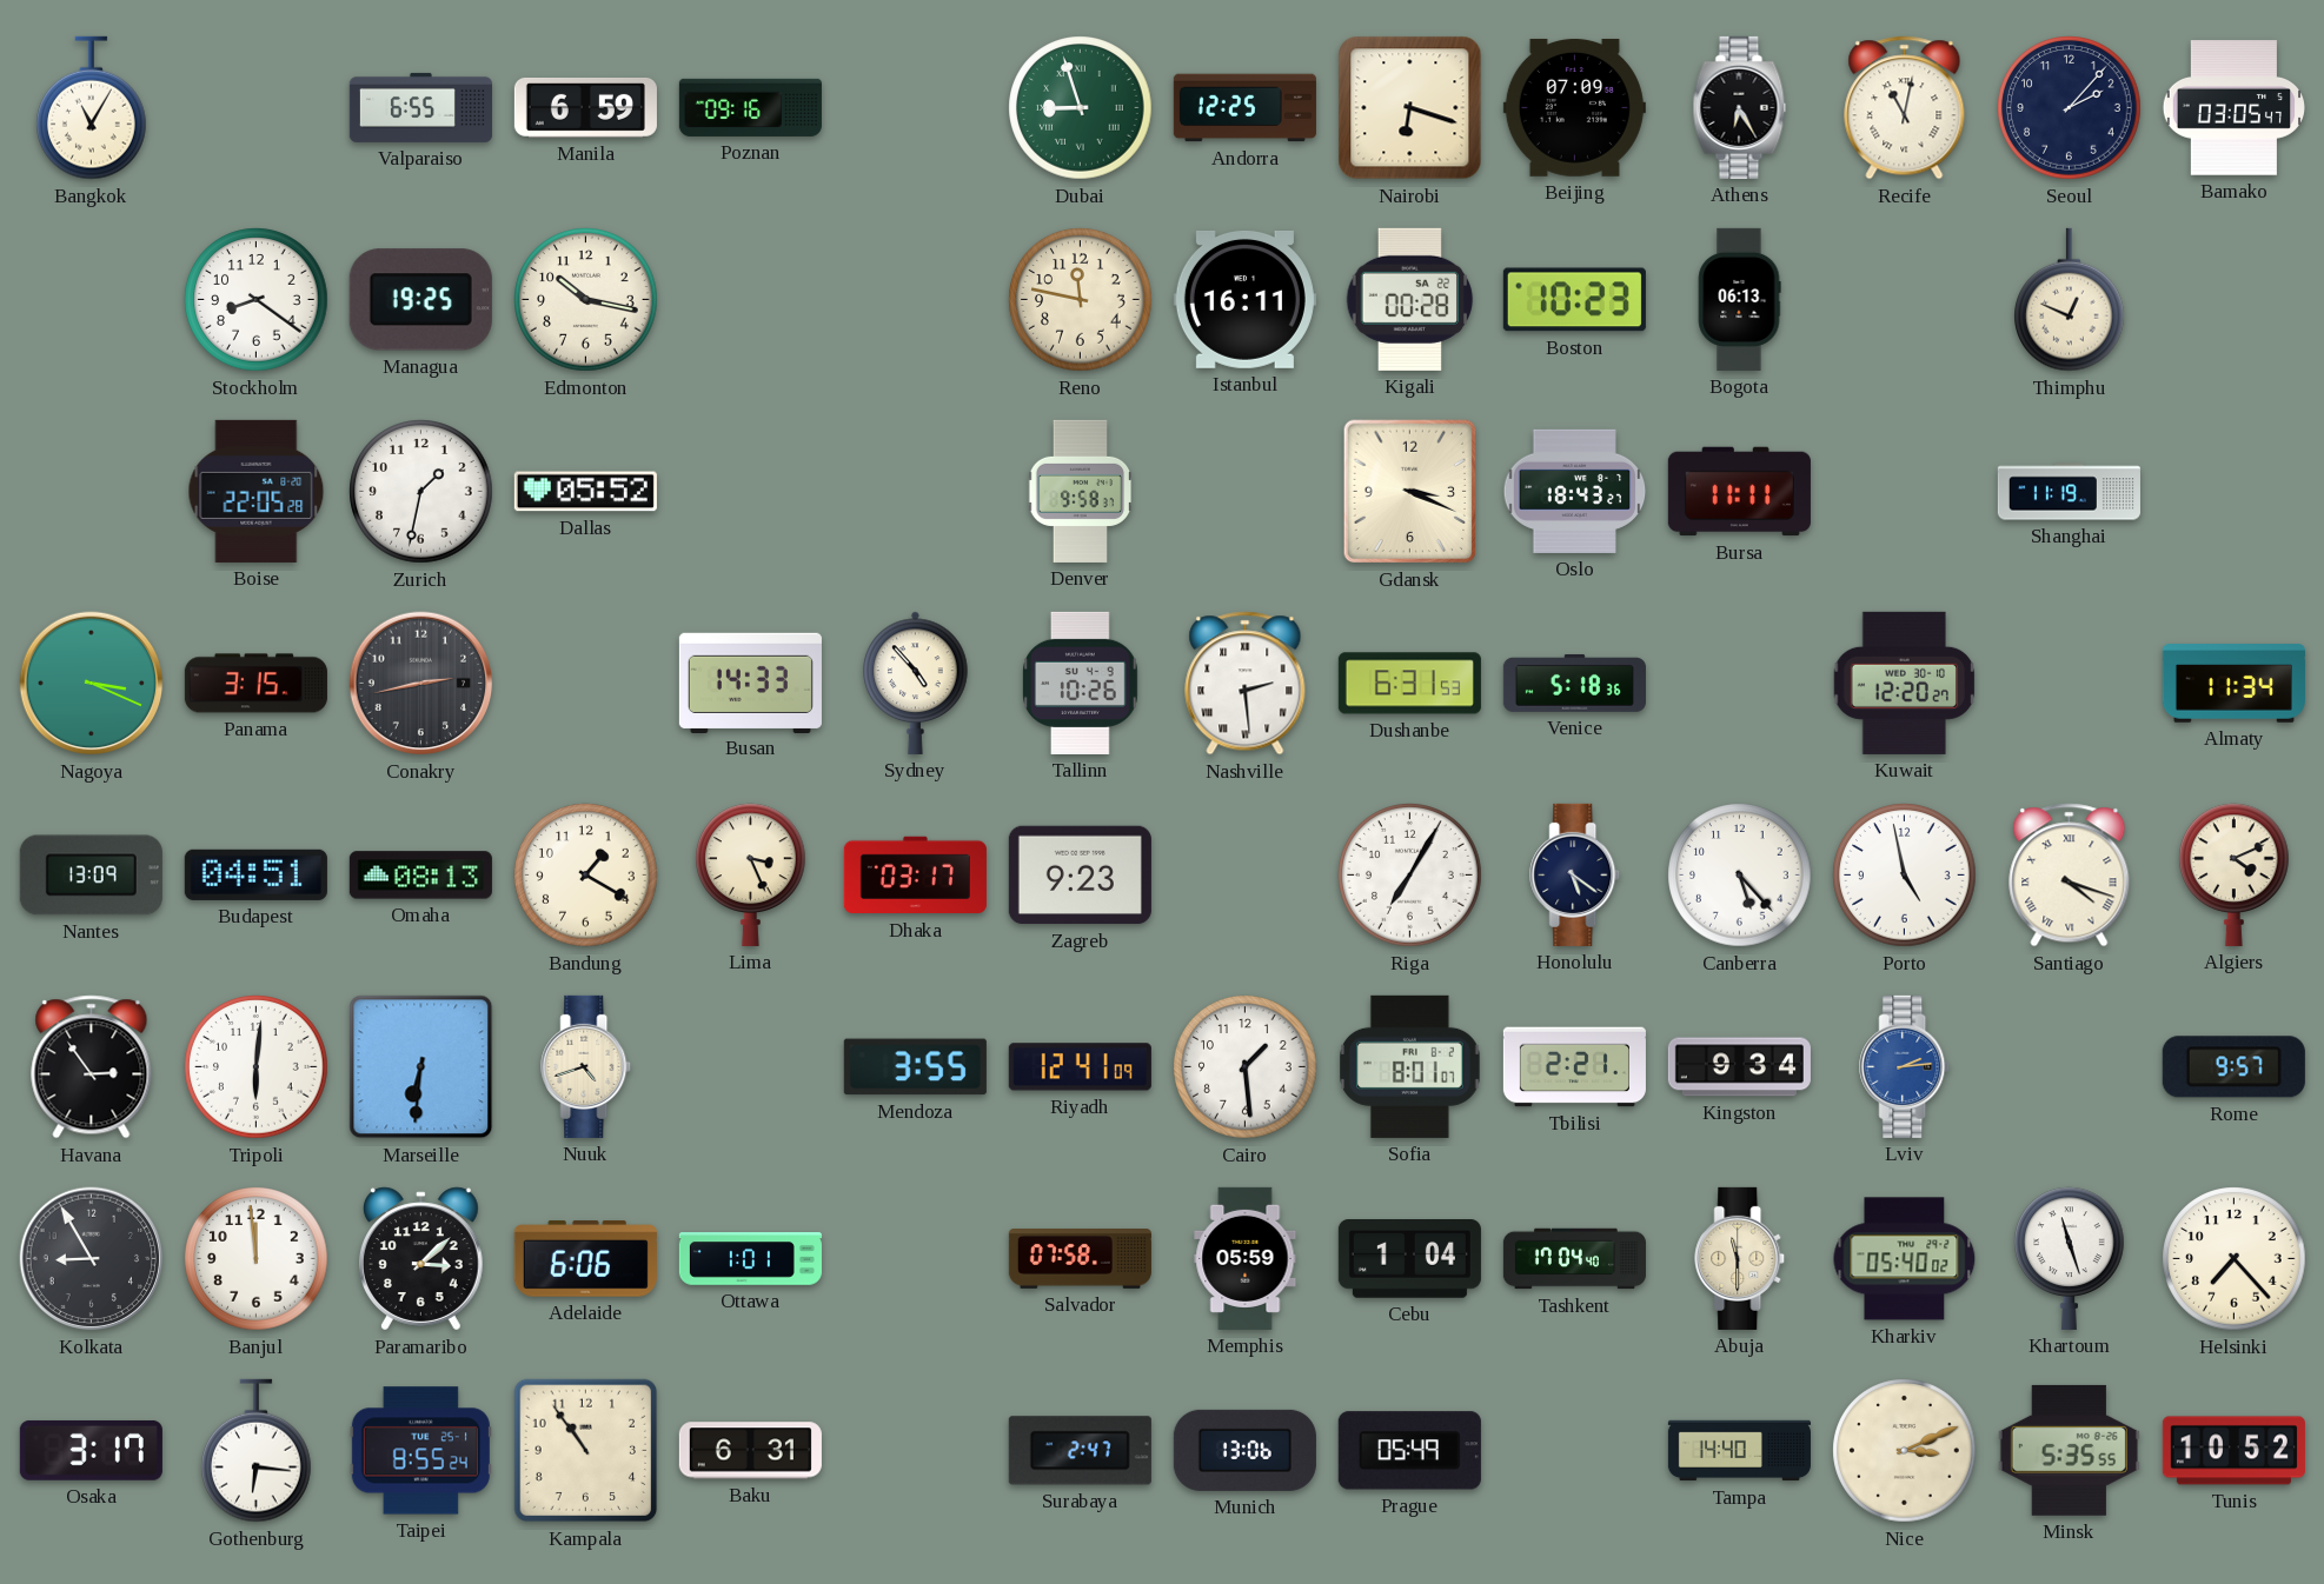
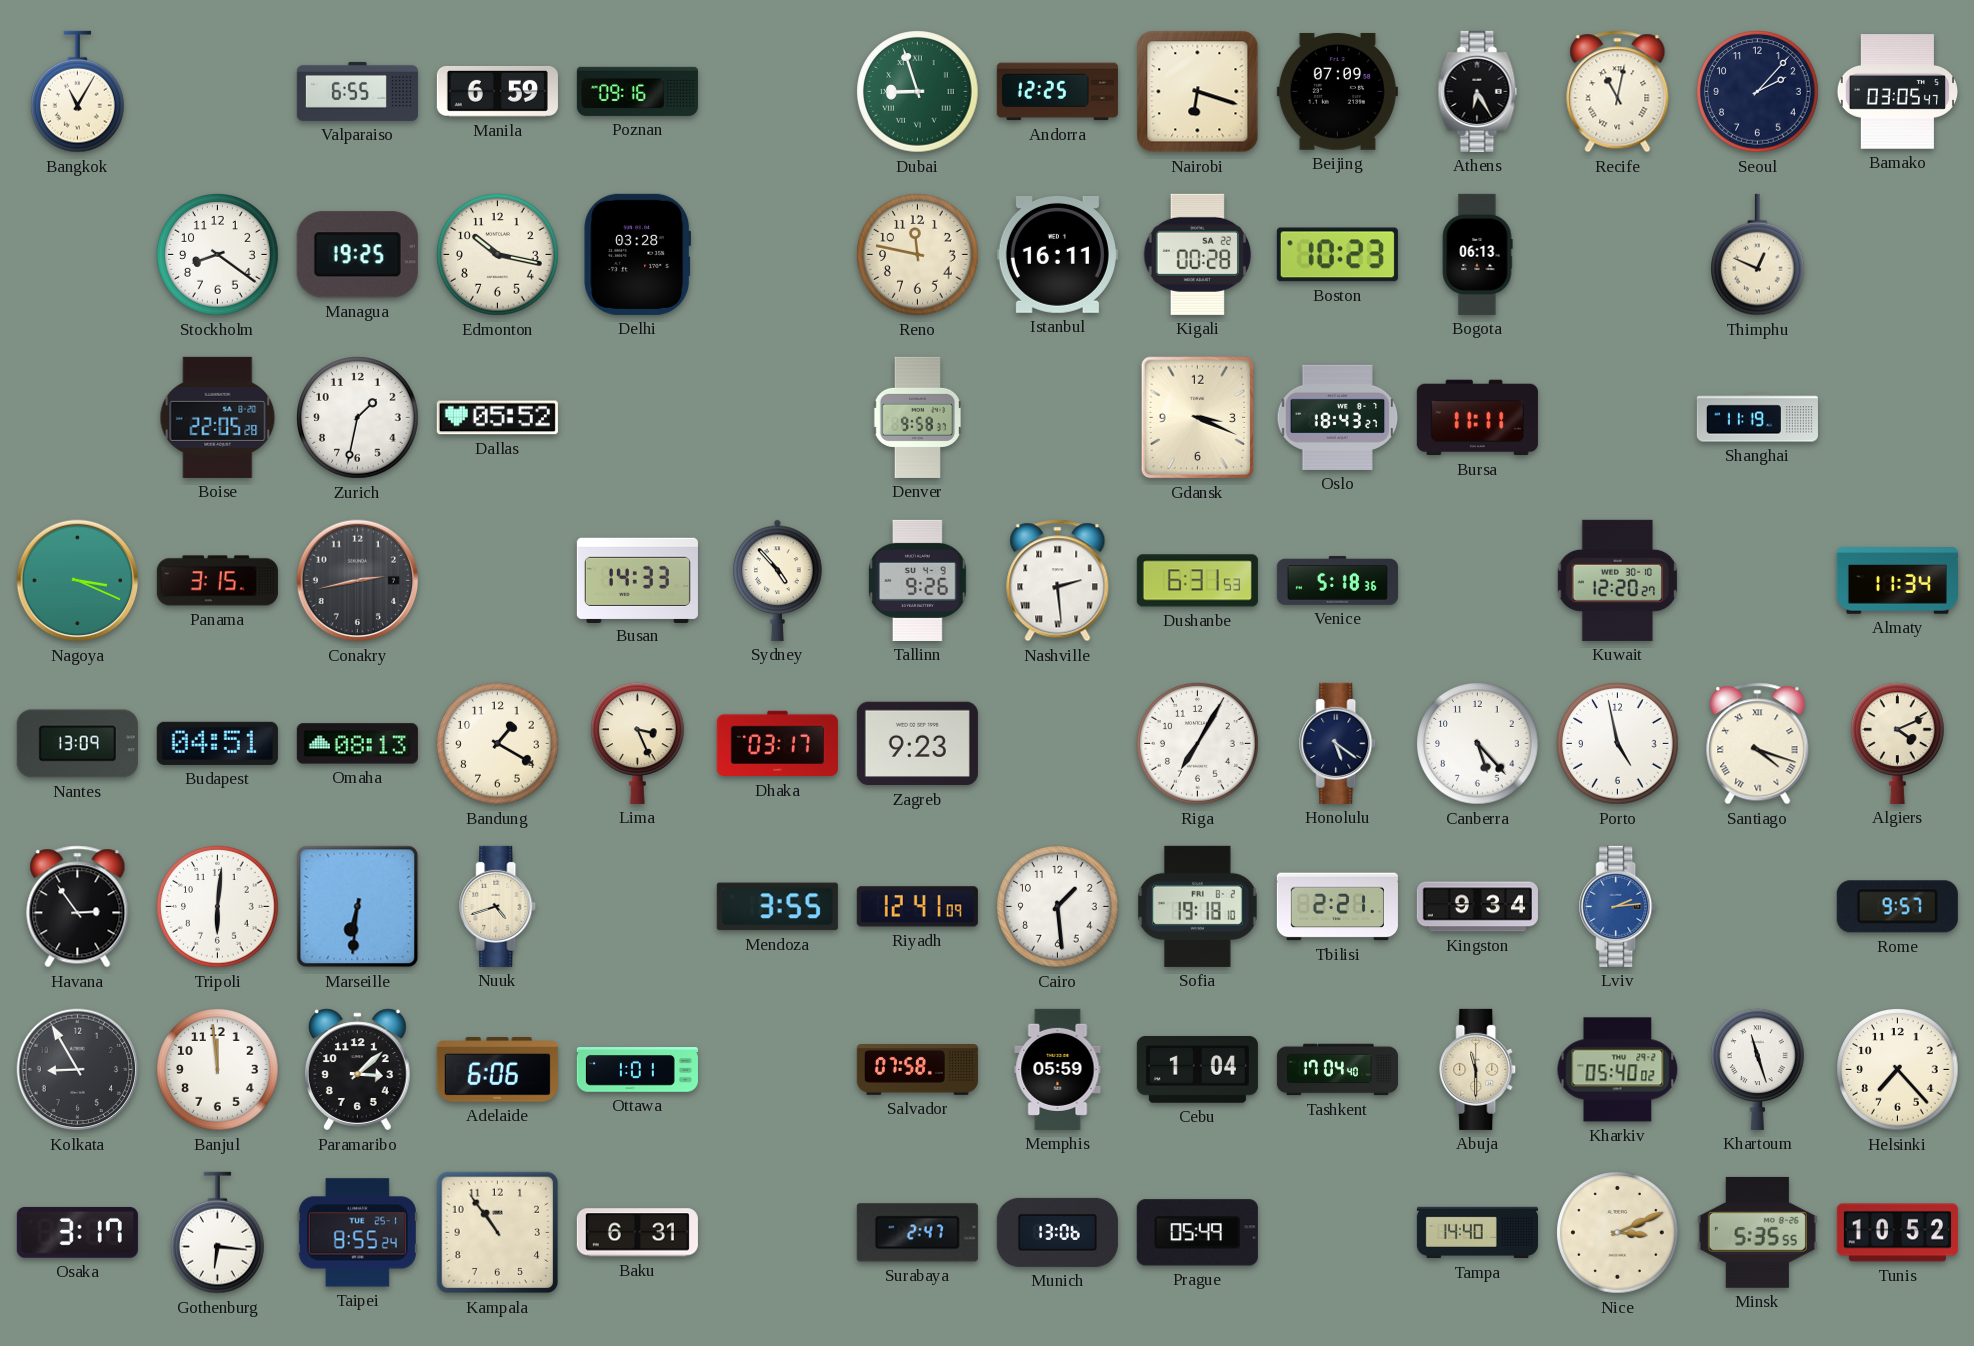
Delhi: none -> 03:28
Tallinn: 10:26 -> 9:26
Sofia: 8:01 -> 19:18
